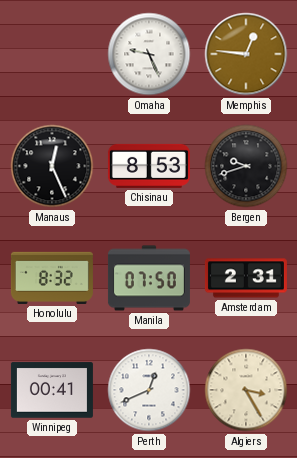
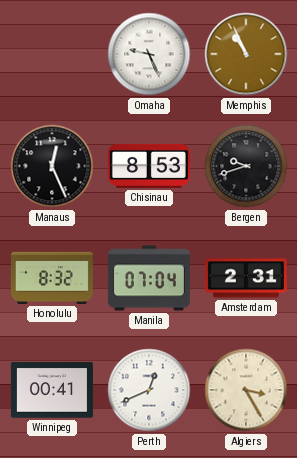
Memphis: 12:46 -> 10:56
Manila: 07:50 -> 07:04
